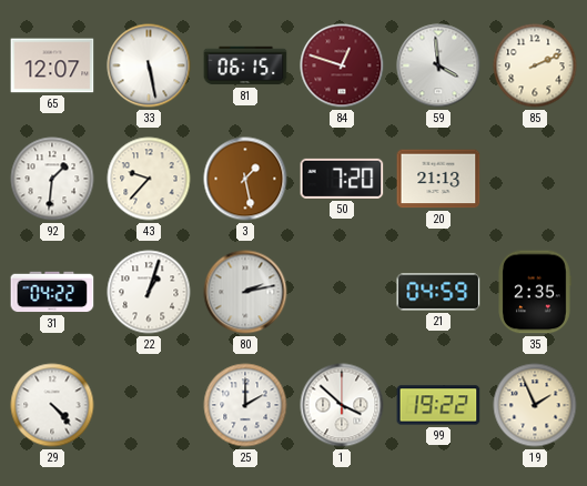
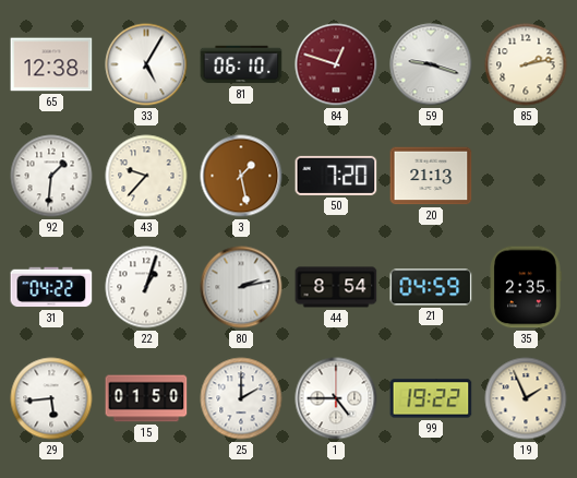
65: 12:07 -> 12:38
33: 5:28 -> 5:05
81: 06:15 -> 06:10
59: 3:59 -> 9:18
85: 2:11 -> 2:13
44: none -> 8:54
29: 4:23 -> 5:44
15: none -> 01:50
1: 3:52 -> 4:45
